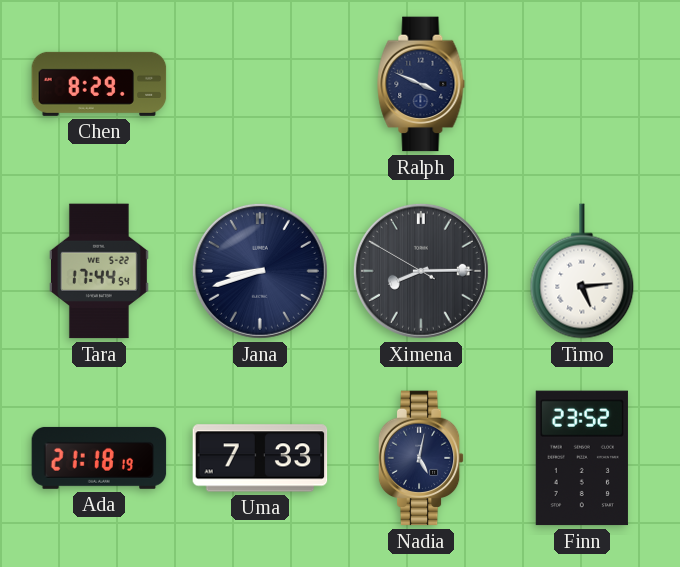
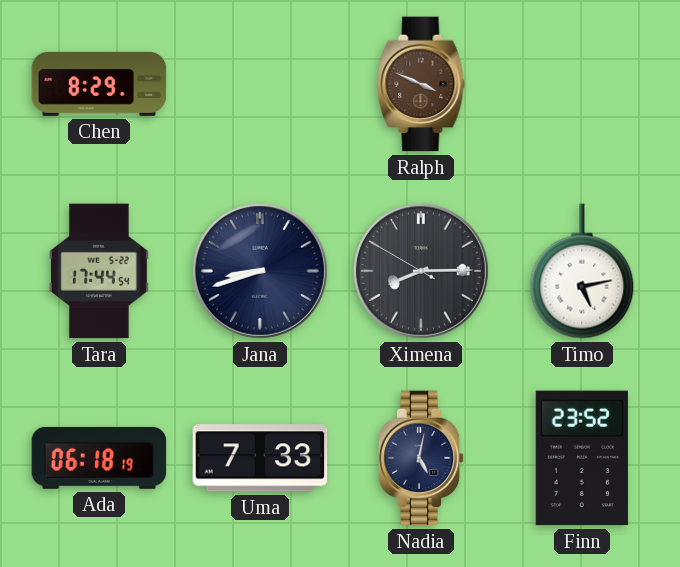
Ralph dial: navy -> brown
Timo: 5:14 -> 5:13
Ada: 21:18 -> 06:18
